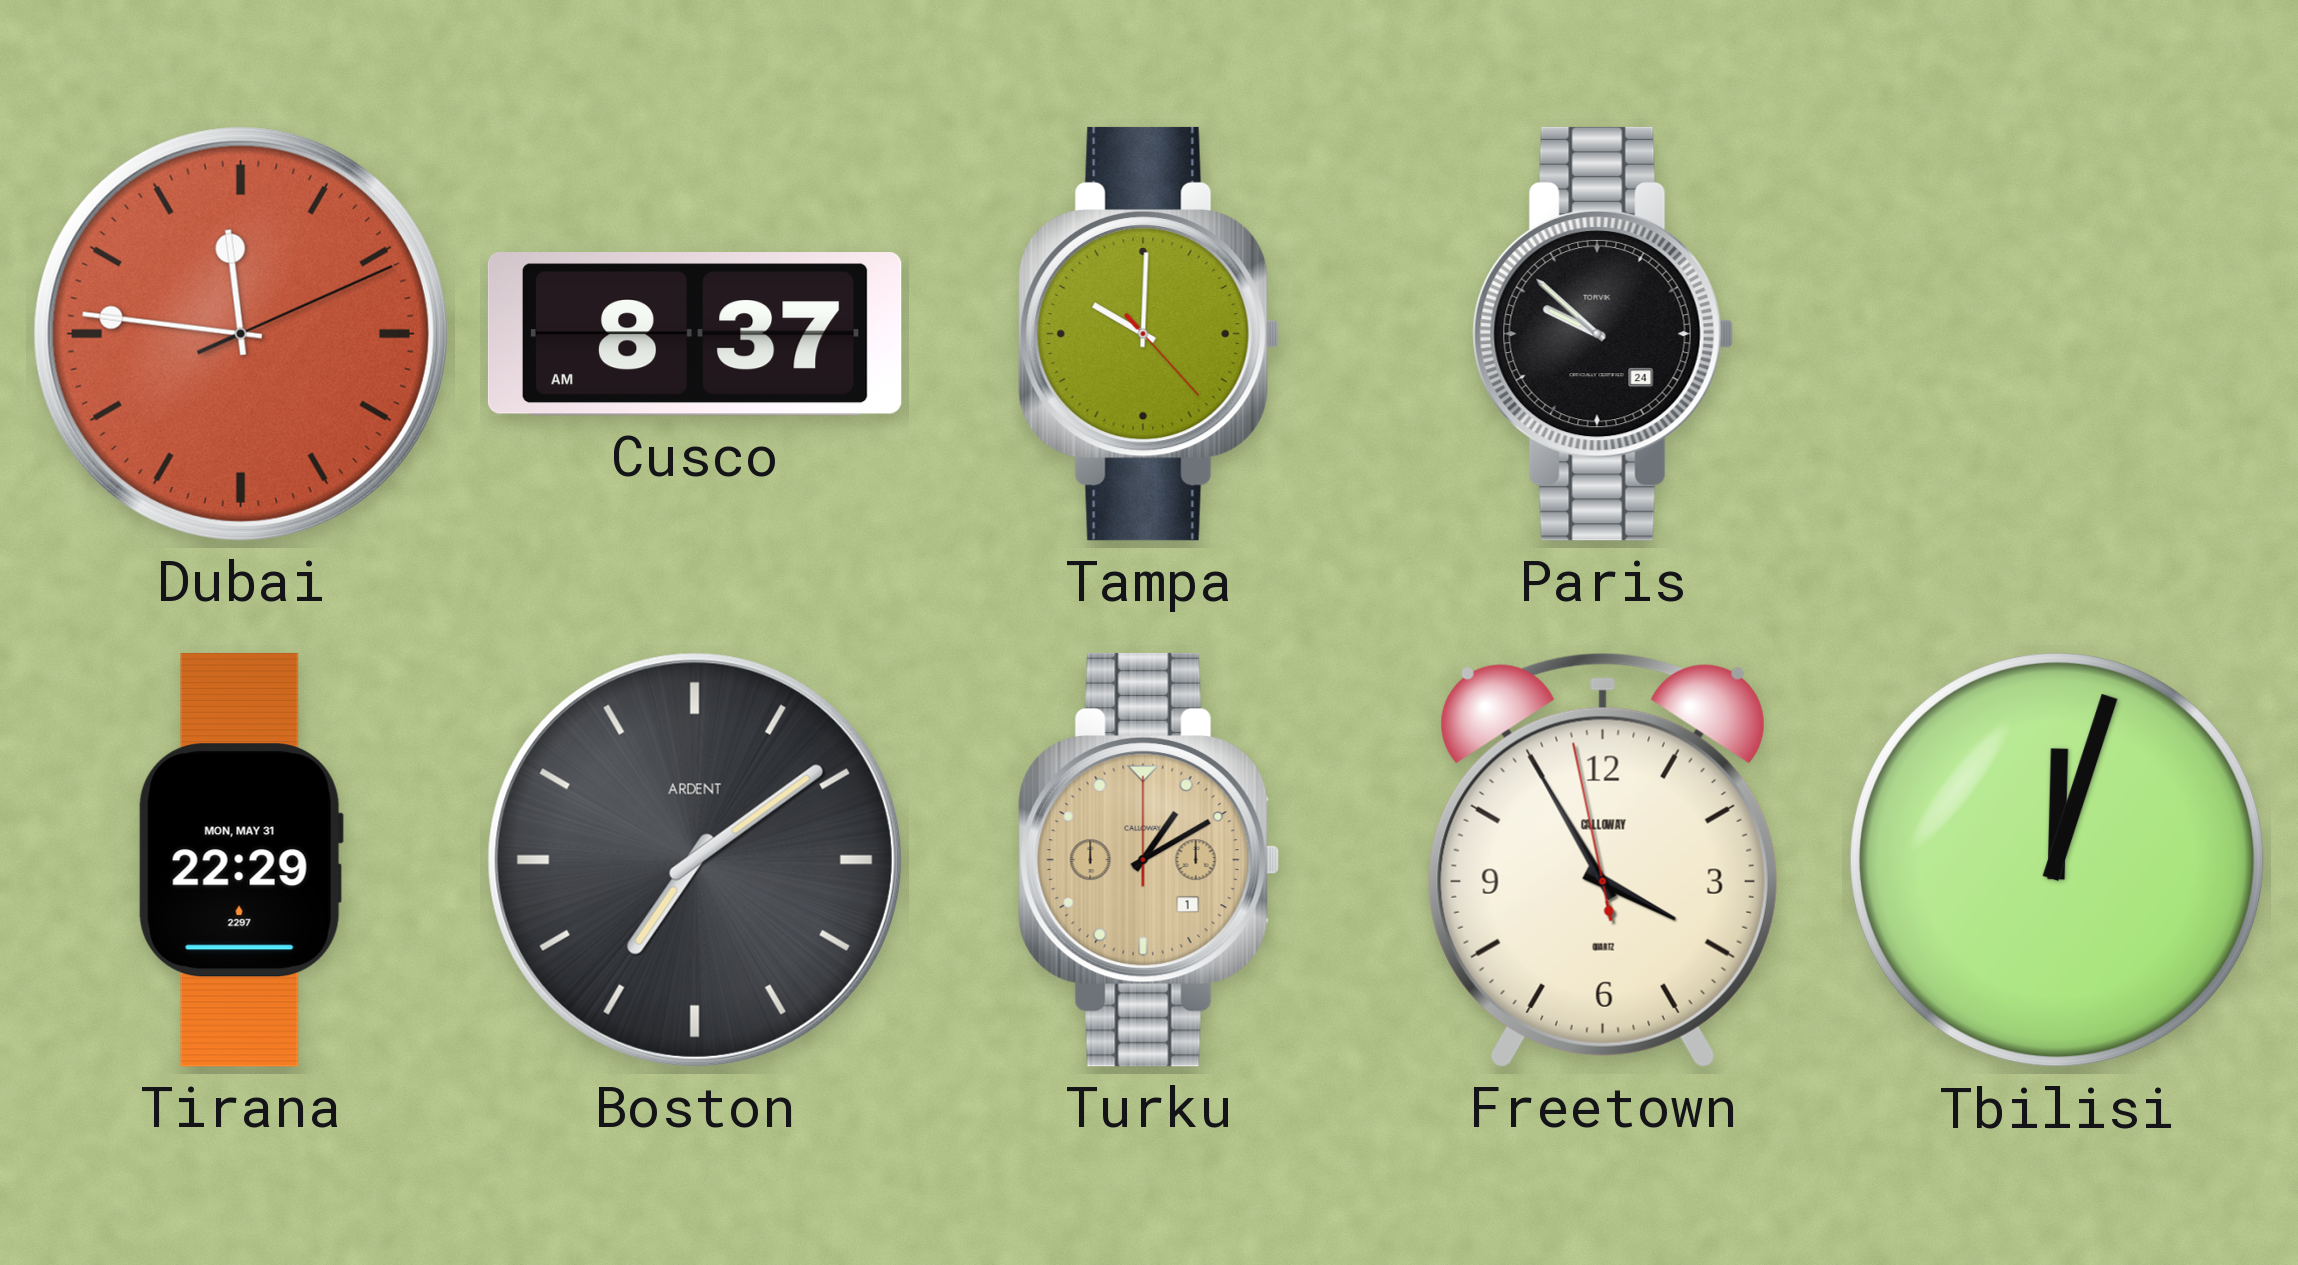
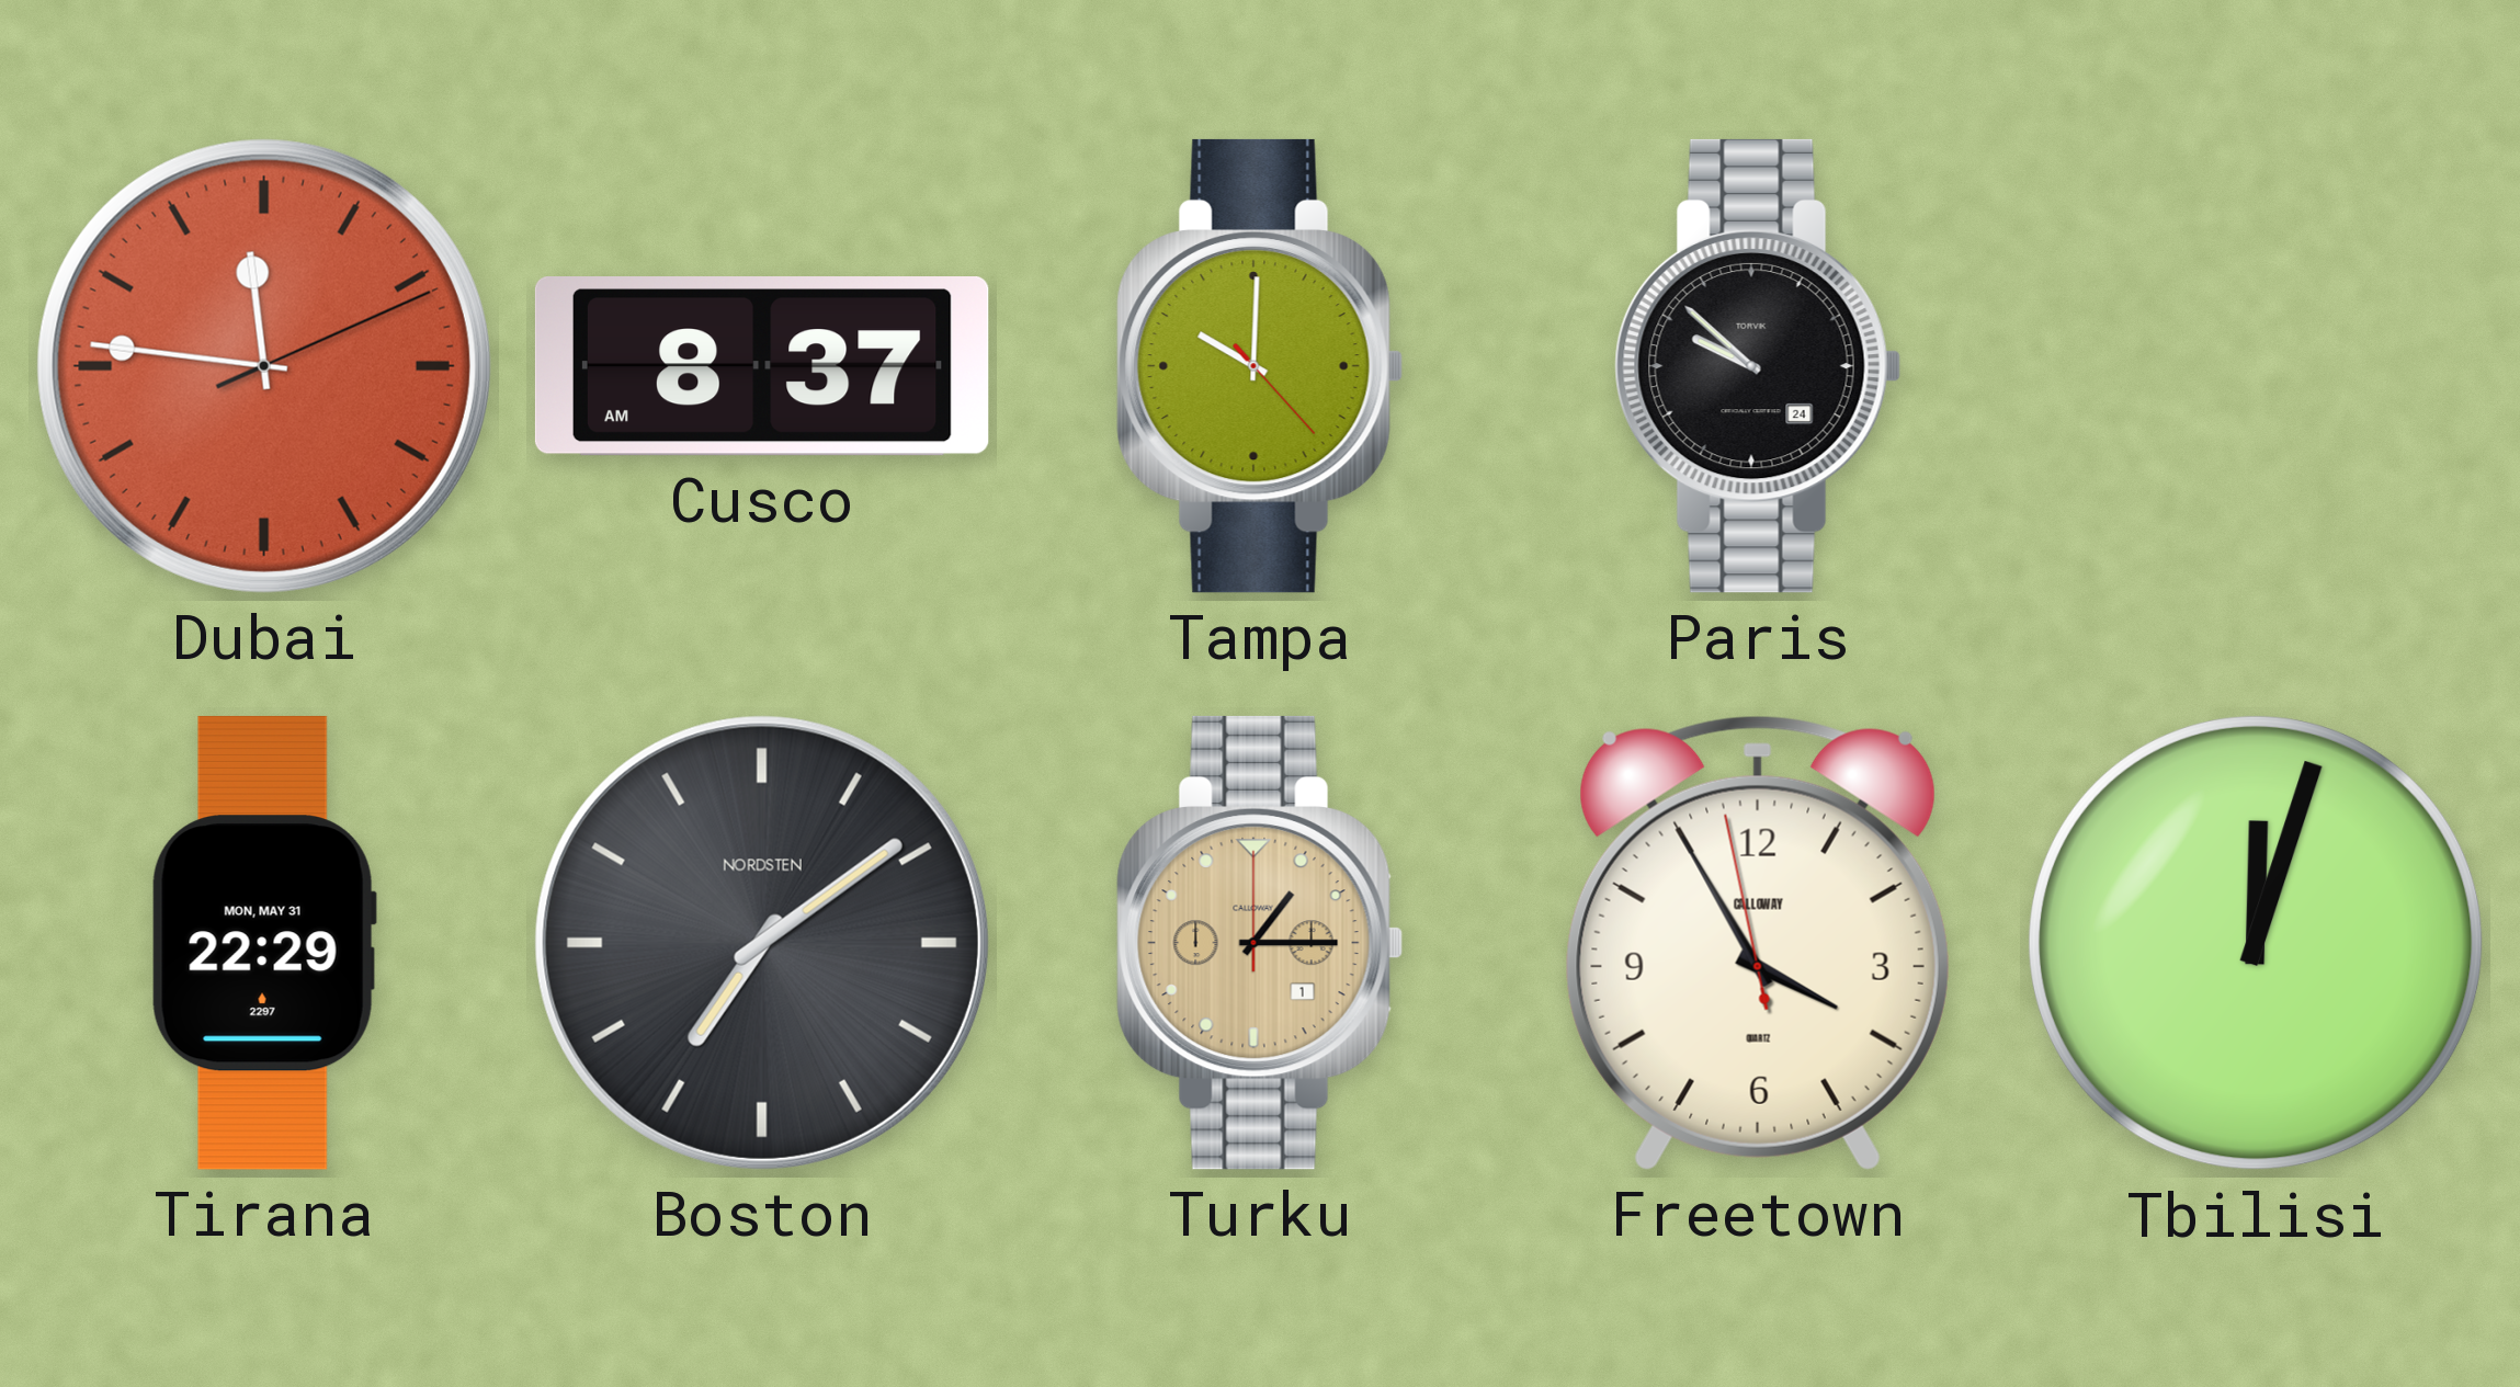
Boston brand: ARDENT -> NORDSTEN
Turku: 1:10 -> 1:15
